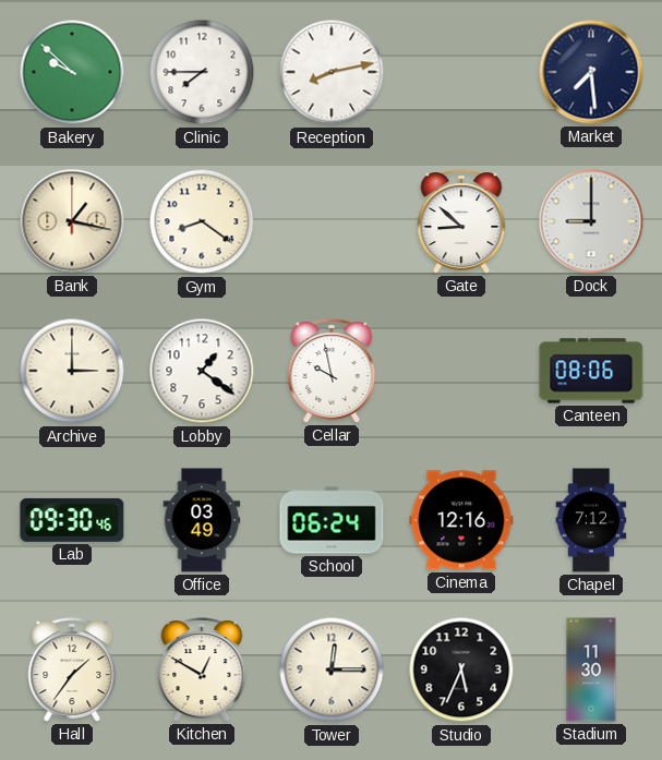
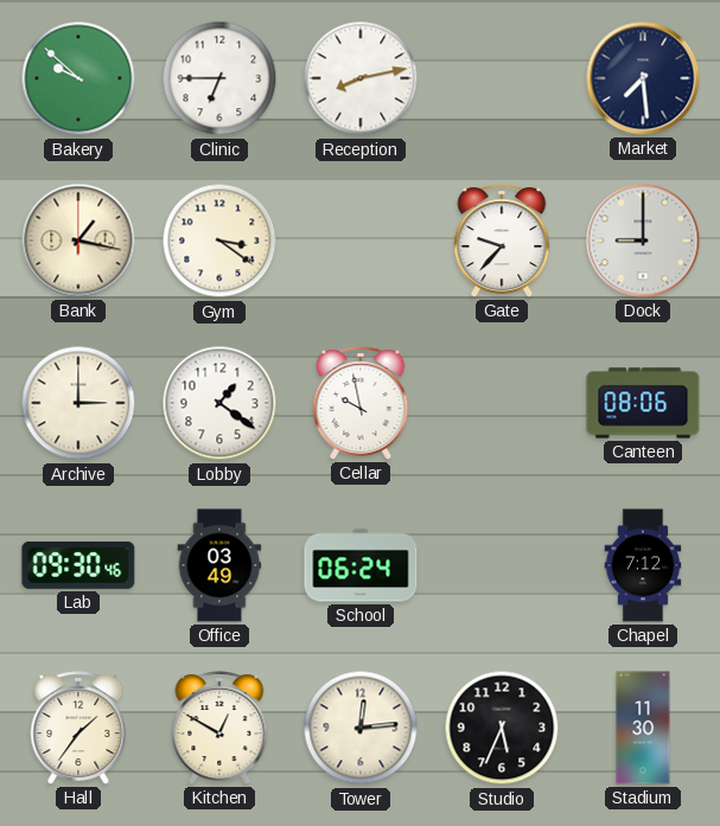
Clinic: 7:45 -> 6:45
Gym: 8:21 -> 3:21
Gate: 8:52 -> 9:37
Cinema: 12:16 -> none
Tower: 12:15 -> 12:14
